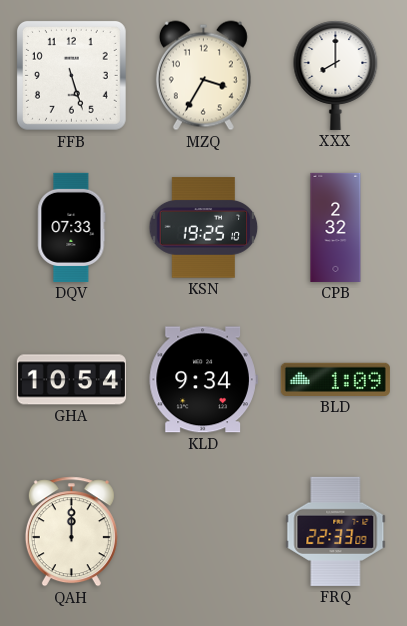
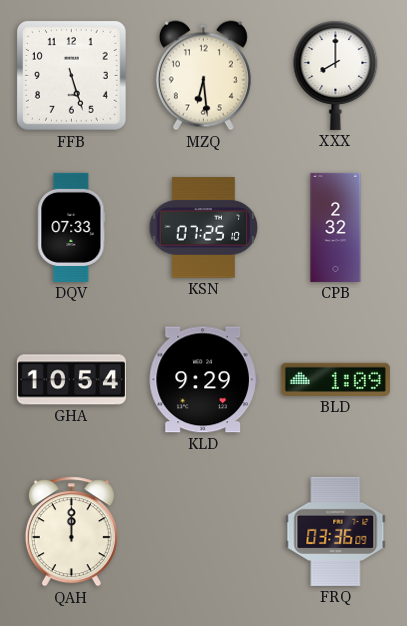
MZQ: 3:35 -> 6:29
KSN: 19:25 -> 07:25
KLD: 9:34 -> 9:29
FRQ: 22:33 -> 03:36
